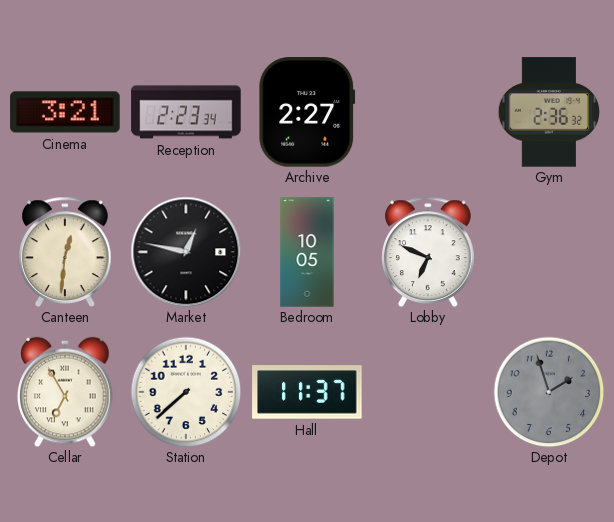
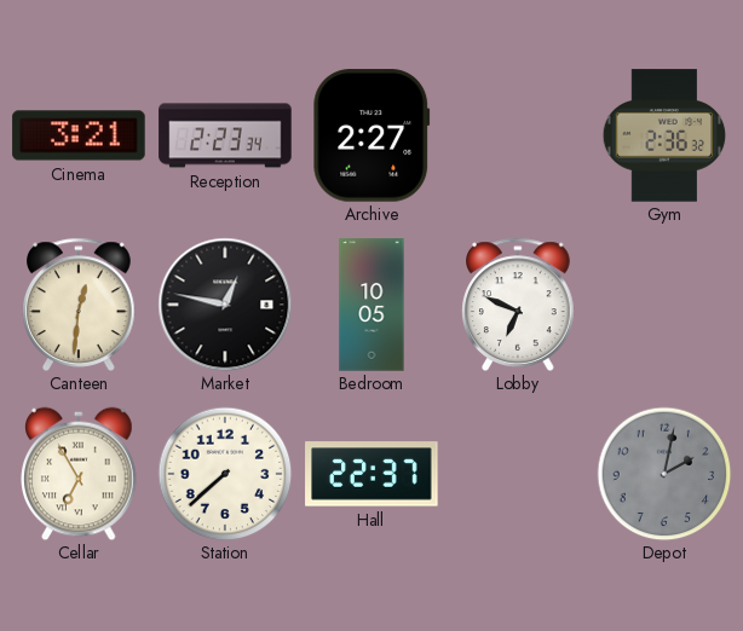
Hall: 11:37 -> 22:37
Depot: 1:57 -> 2:02
